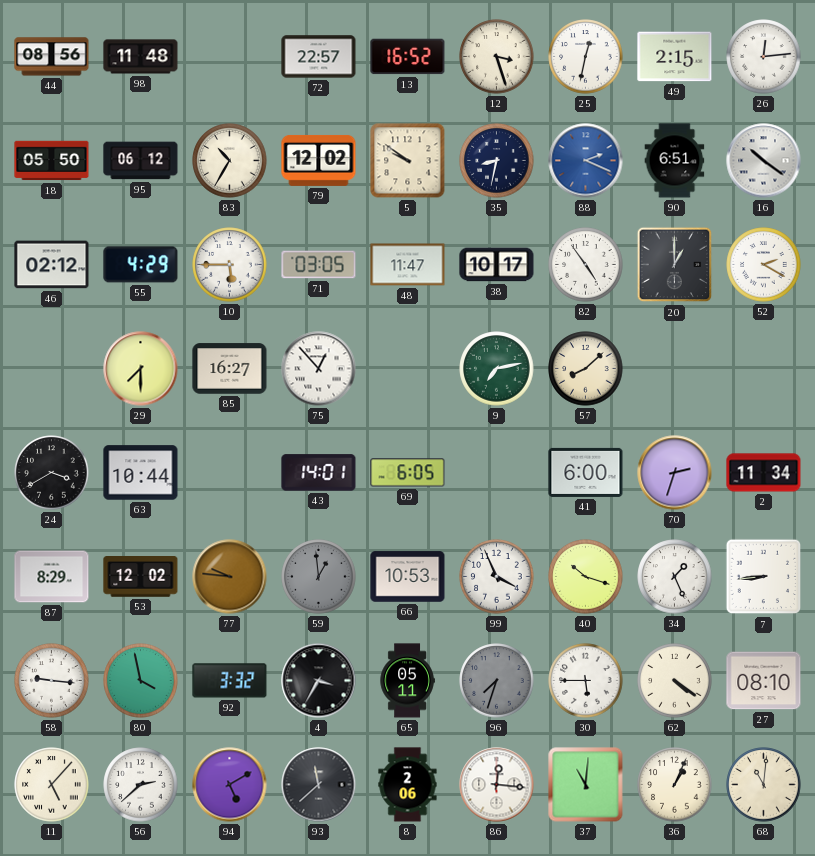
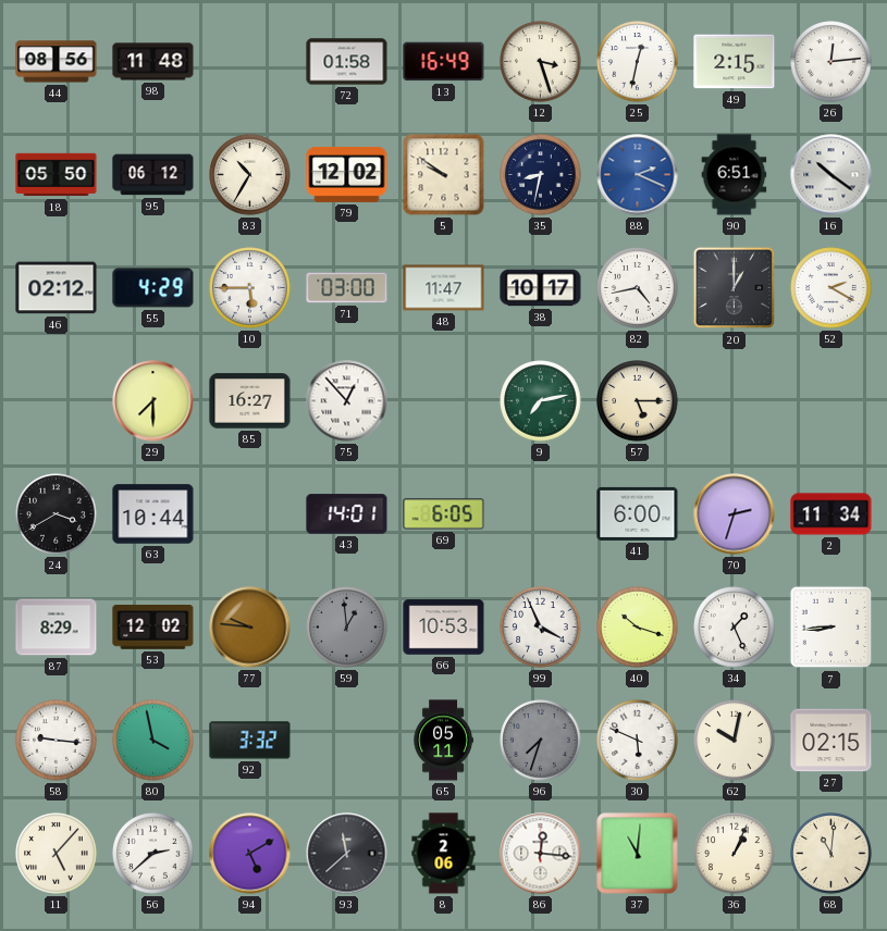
72: 22:57 -> 01:58
13: 16:52 -> 16:49
71: 03:05 -> 03:00
82: 4:54 -> 4:43
57: 8:08 -> 5:15
4: 3:35 -> none
30: 5:45 -> 5:49
62: 4:21 -> 10:02
27: 08:10 -> 02:15
